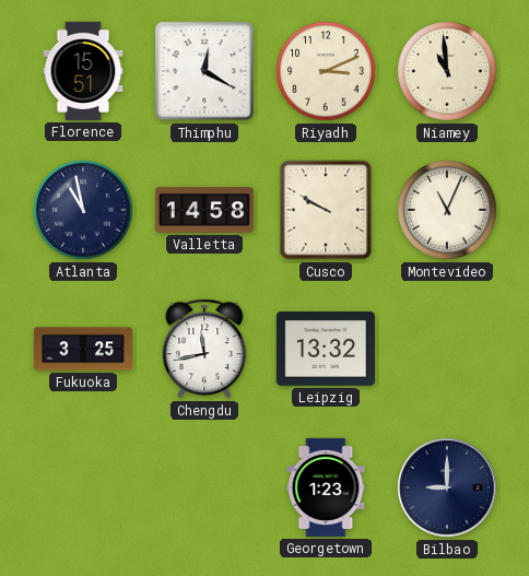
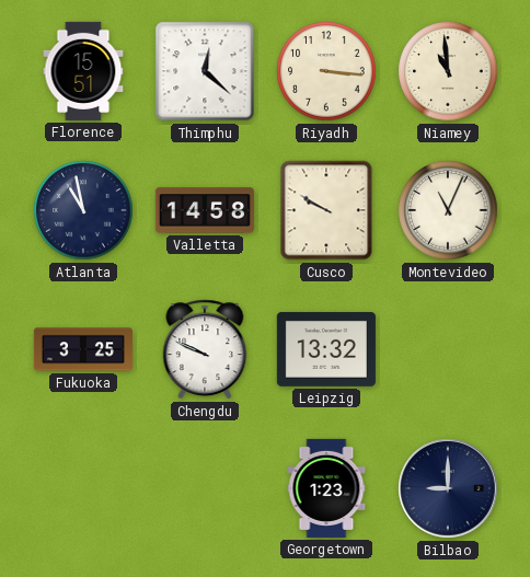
Thimphu: 12:20 -> 12:22
Riyadh: 3:11 -> 3:16
Chengdu: 11:43 -> 9:49
